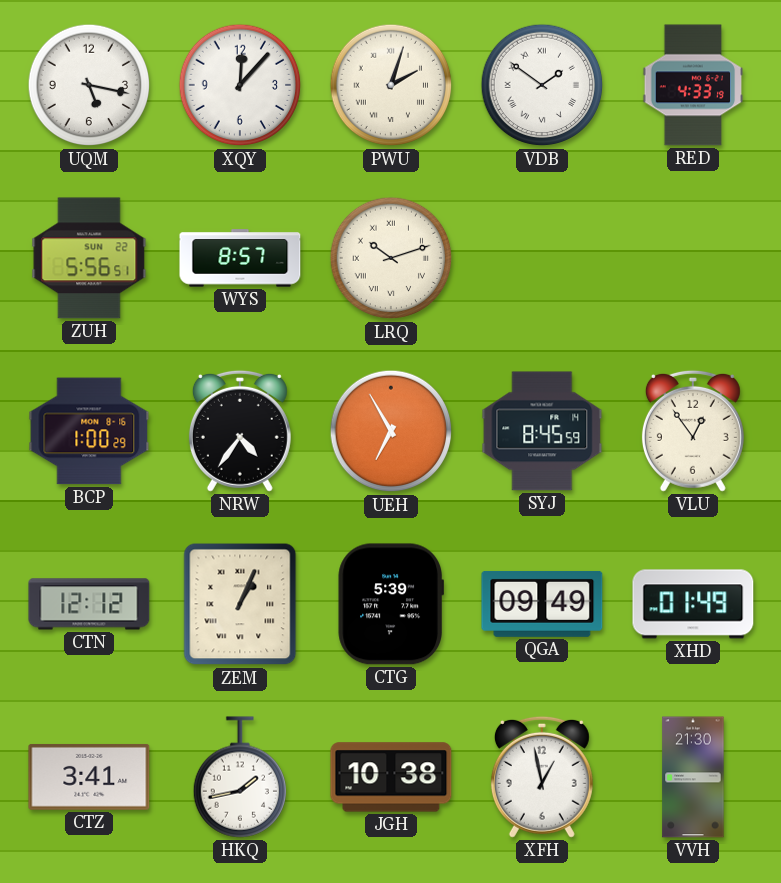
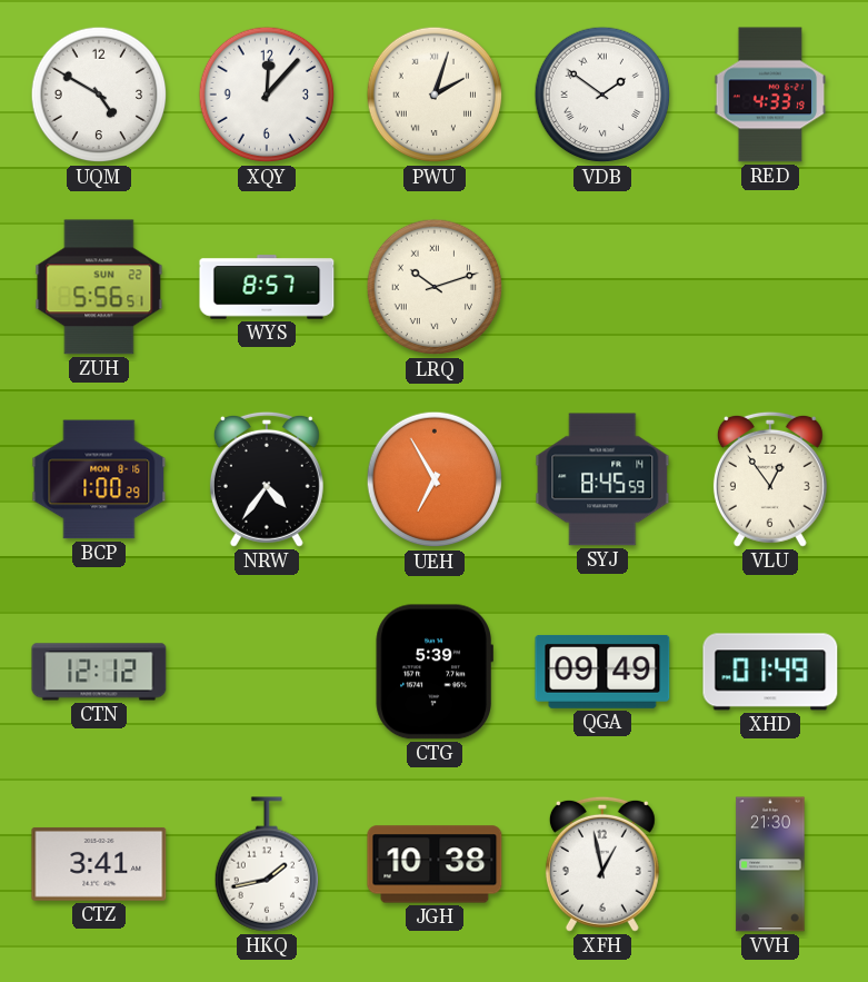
UQM: 5:17 -> 4:50
ZEM: 1:04 -> none
